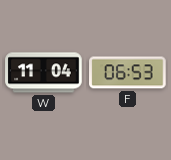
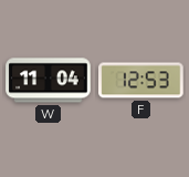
F: 06:53 -> 12:53
